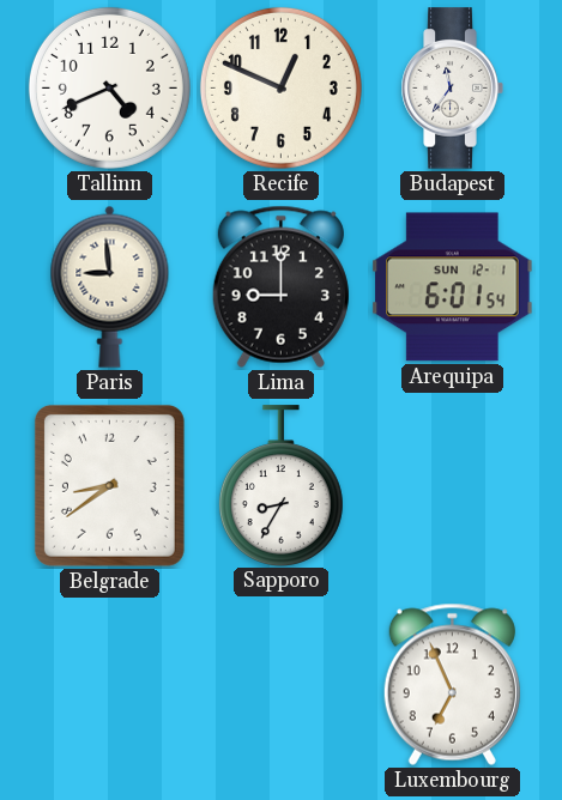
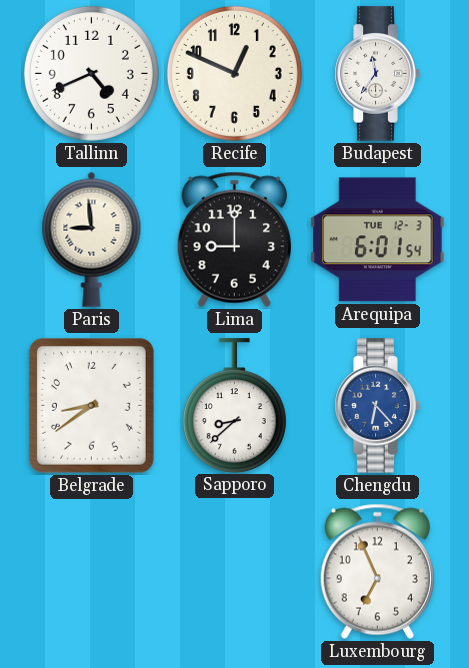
Arequipa date: SUN 12-1 -> TUE 12-3
Sapporo: 8:35 -> 8:38
Chengdu: none -> 6:23
